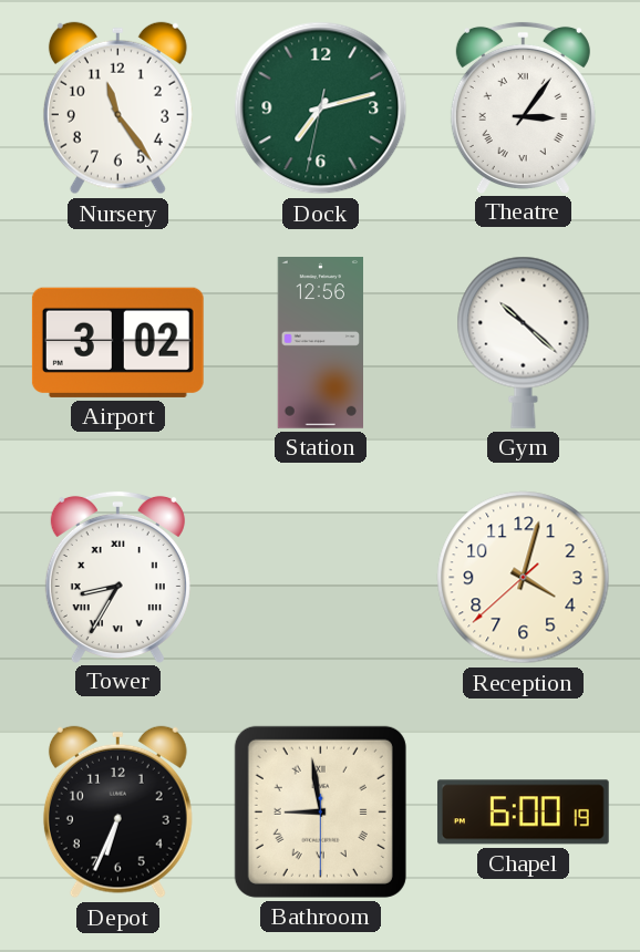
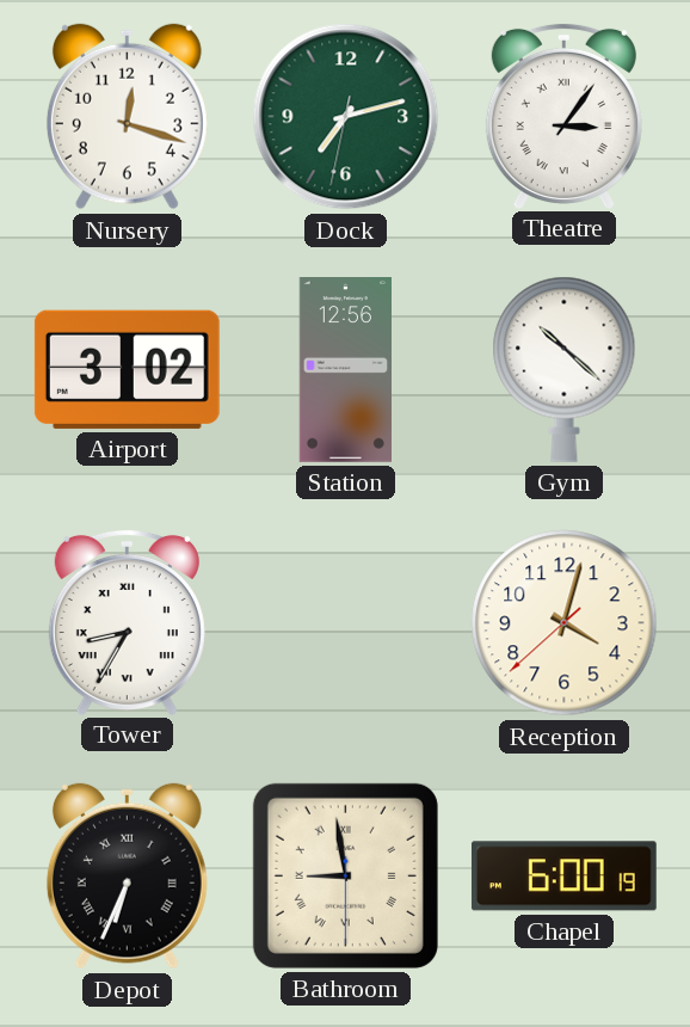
Nursery: 11:24 -> 12:18
Depot numerals: Arabic -> Roman
